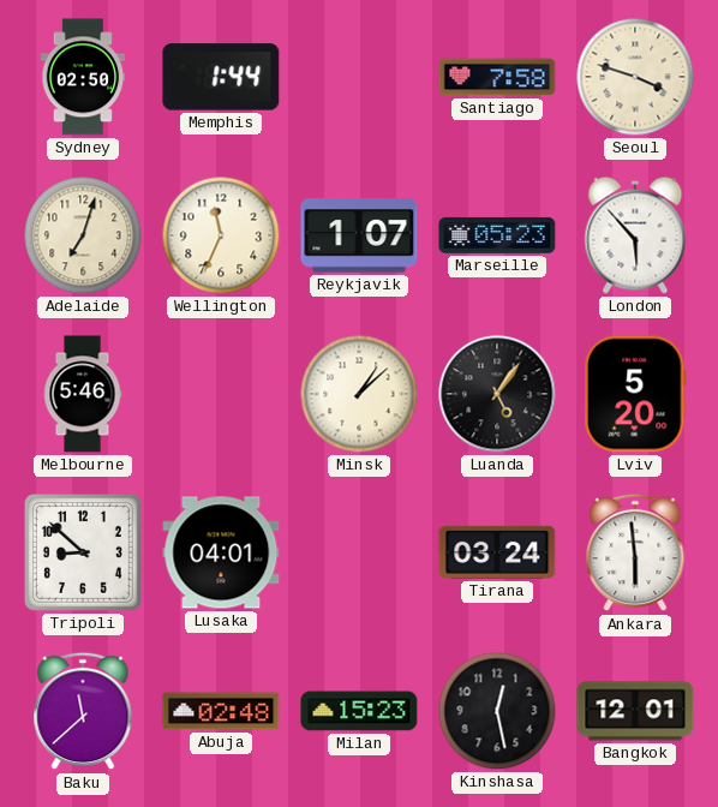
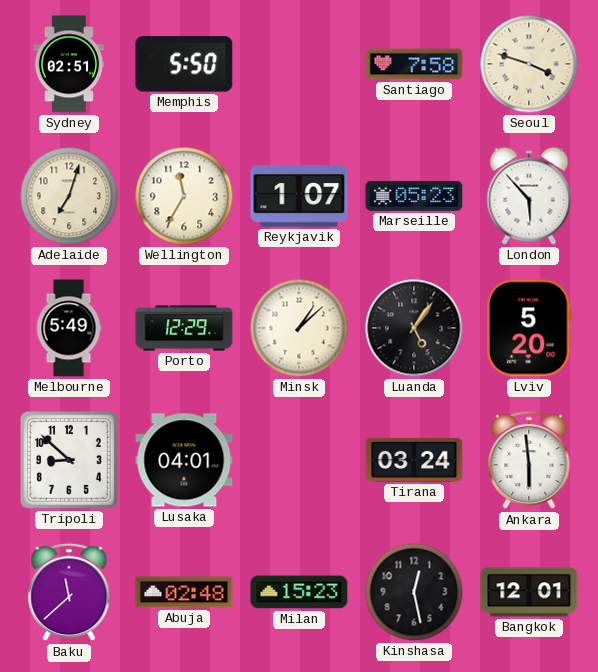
Sydney: 02:50 -> 02:51
Memphis: 1:44 -> 5:50
Wellington: 11:34 -> 11:35
Melbourne: 5:46 -> 5:49
Porto: none -> 12:29
